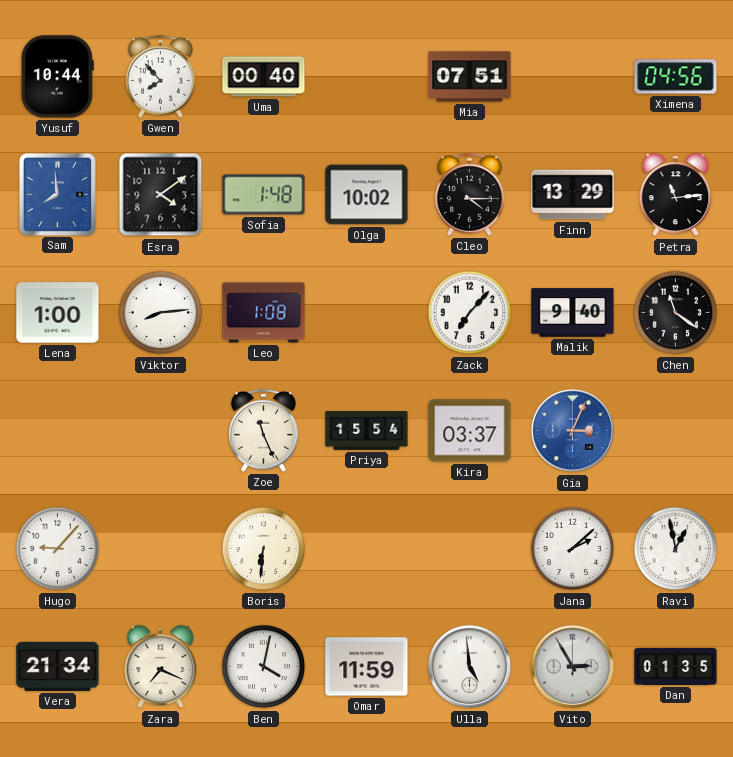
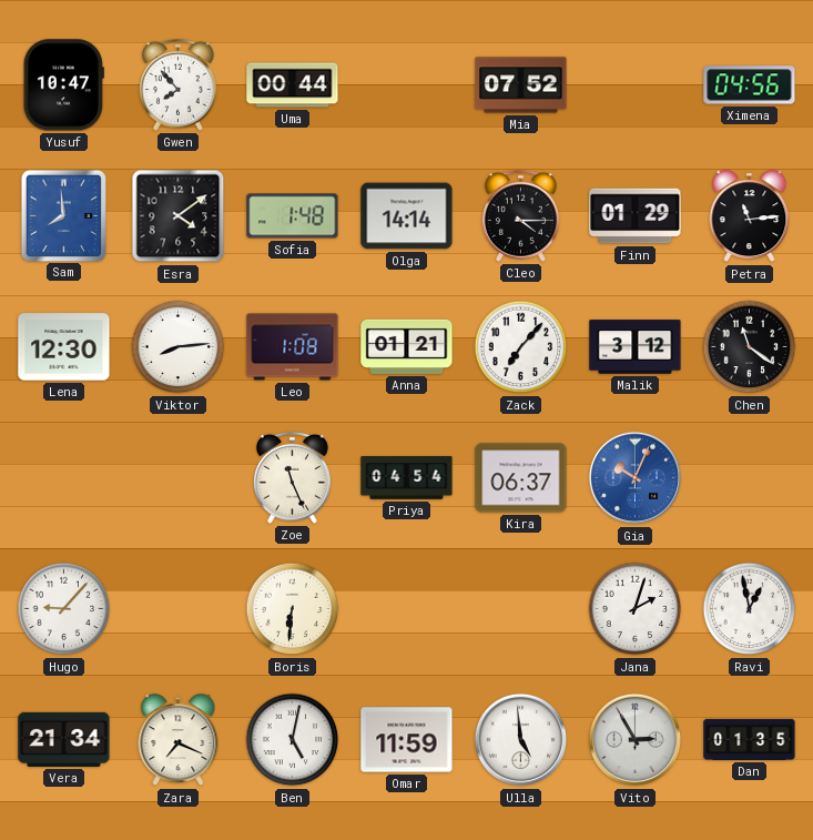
Yusuf: 10:44 -> 10:47
Uma: 00:40 -> 00:44
Mia: 07:51 -> 07:52
Olga: 10:02 -> 14:14
Finn: 13:29 -> 01:29
Lena: 1:00 -> 12:30
Anna: none -> 01:21
Malik: 9:40 -> 3:12
Priya: 15:54 -> 04:54
Kira: 03:37 -> 06:37
Gia: 3:04 -> 10:04
Jana: 2:08 -> 2:03
Ben: 4:02 -> 5:02
